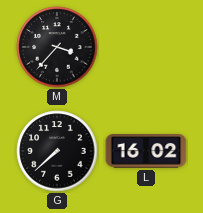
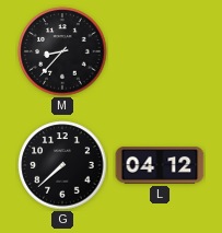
M: 3:37 -> 8:37
L: 16:02 -> 04:12
